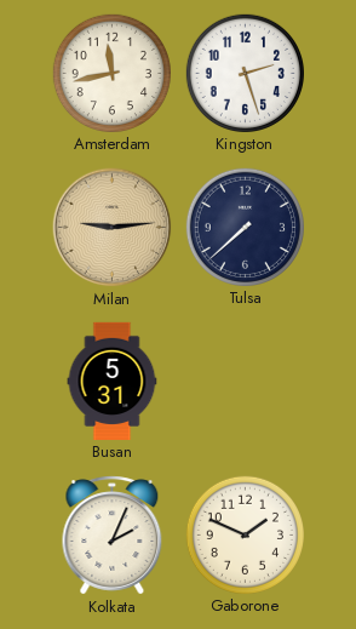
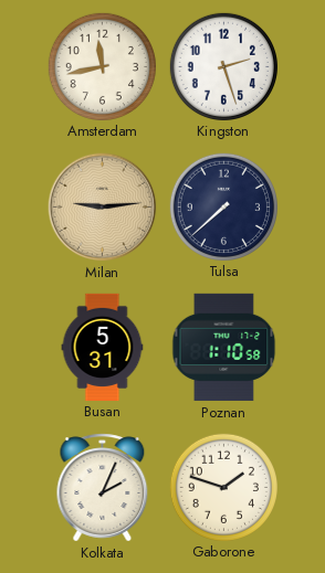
Poznan: none -> 1:10
Gaborone: 1:49 -> 1:48
